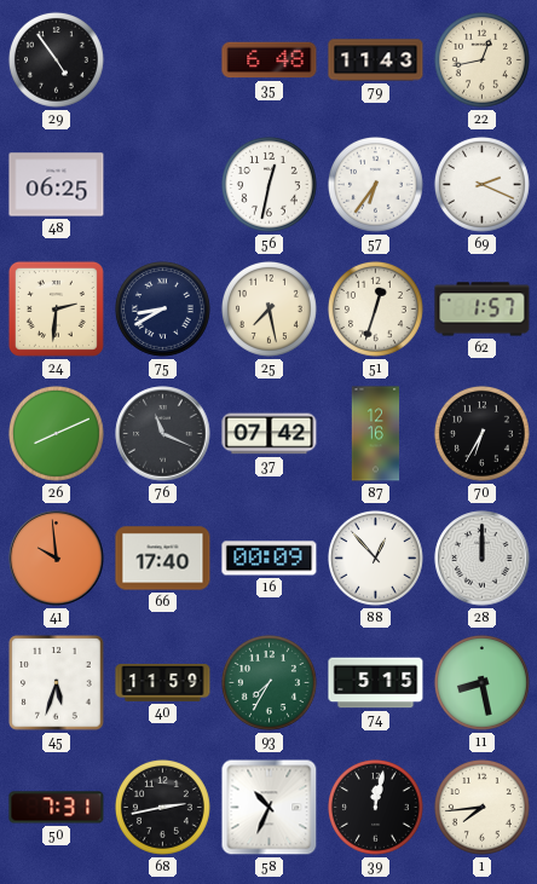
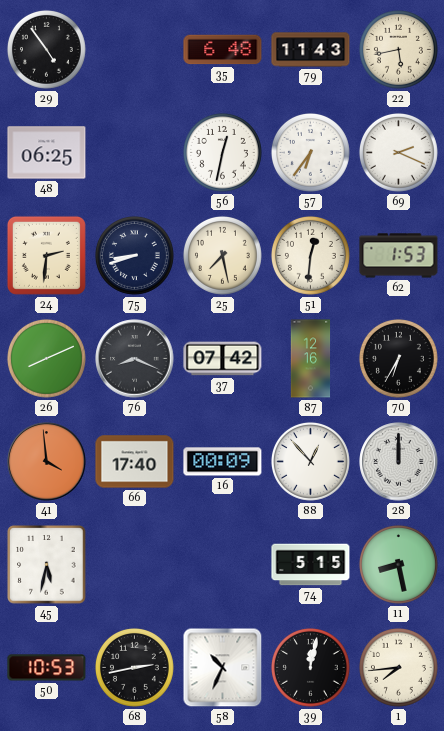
22: 12:43 -> 5:43
75: 8:40 -> 8:42
51: 12:33 -> 12:31
62: 1:57 -> 1:53
76: 11:19 -> 8:19
41: 9:59 -> 3:59
45: 5:33 -> 5:32
40: 11:59 -> none
93: 7:35 -> none
50: 7:31 -> 10:53
